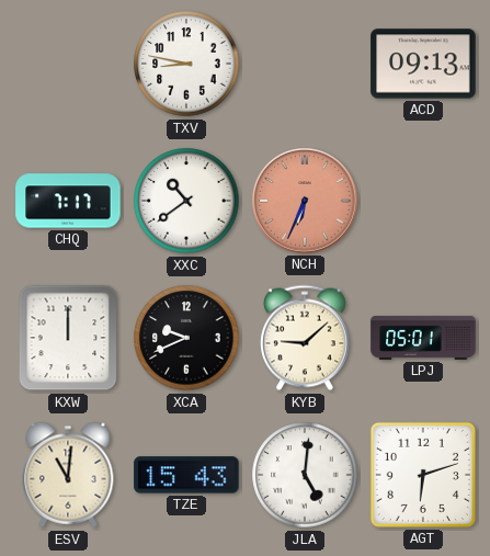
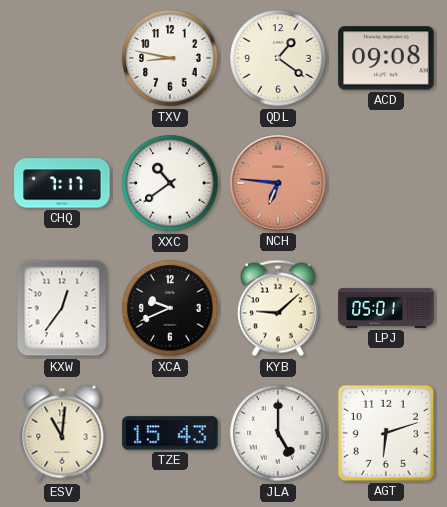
QDL: none -> 1:21
ACD: 09:13 -> 09:08
NCH: 6:34 -> 6:46
KXW: 12:00 -> 12:36
JLA: 5:01 -> 5:00
